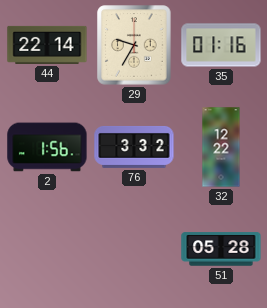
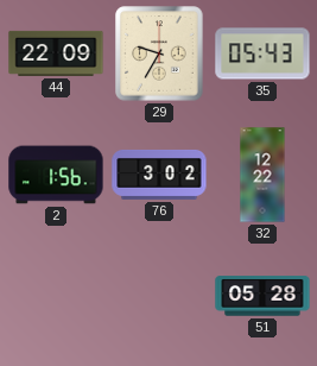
44: 22:14 -> 22:09
35: 01:16 -> 05:43
76: 3:32 -> 3:02
